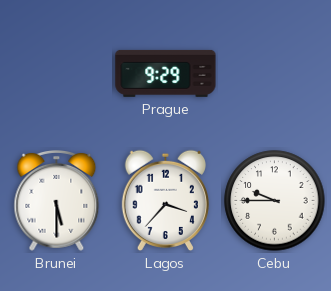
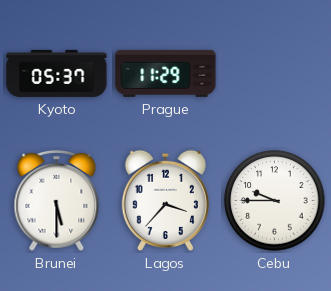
Kyoto: none -> 05:37
Prague: 9:29 -> 11:29
